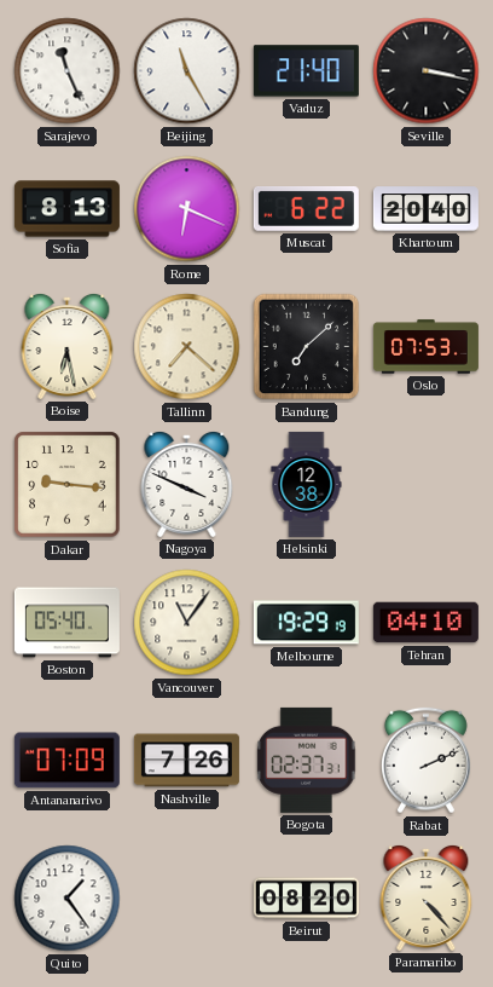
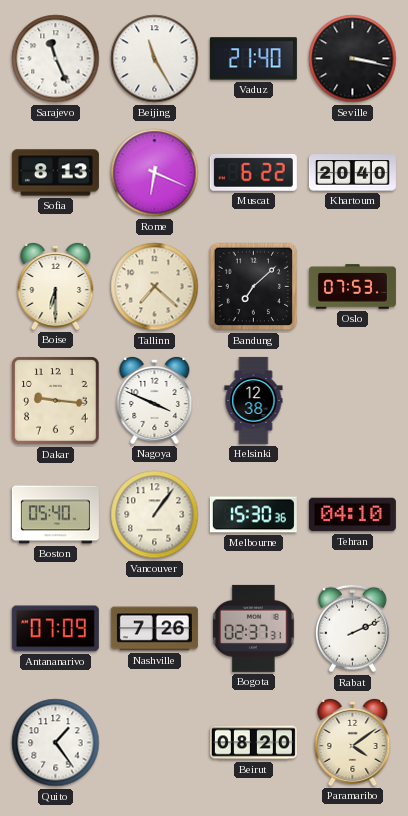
Boise: 6:28 -> 6:30
Vancouver: 11:06 -> 1:06
Melbourne: 19:29 -> 15:30
Paramaribo: 4:23 -> 4:09
